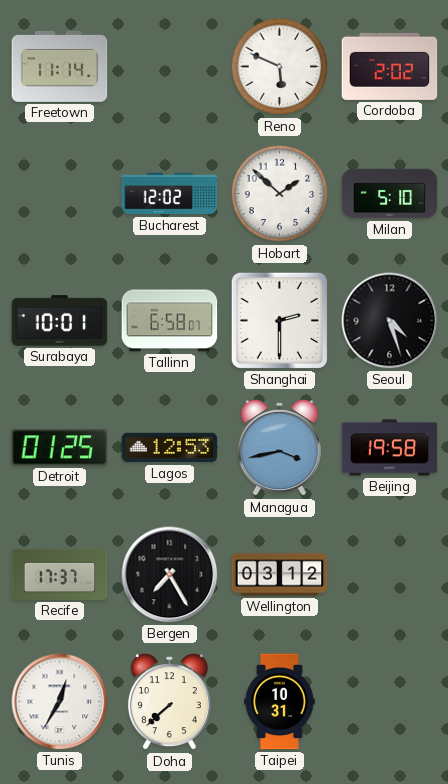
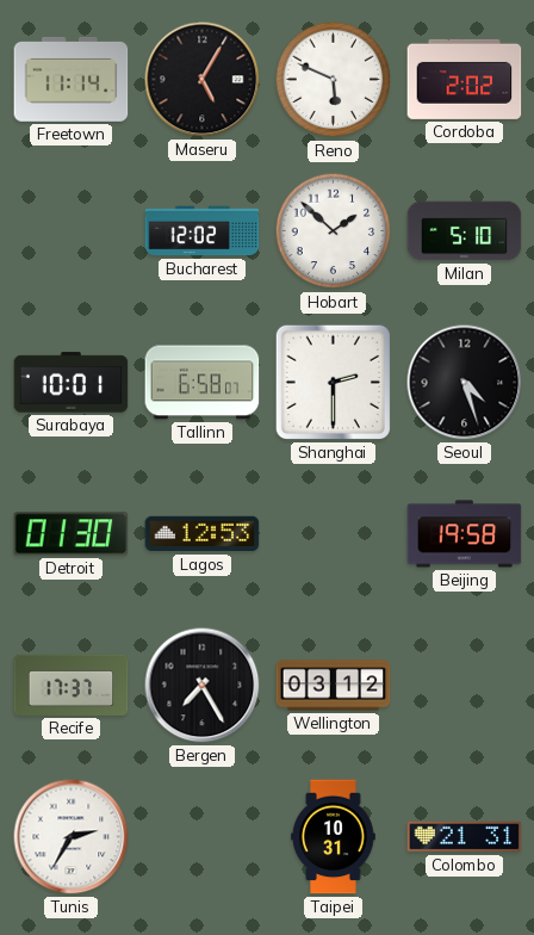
Maseru: none -> 5:05
Detroit: 01:25 -> 01:30
Managua: 3:43 -> none
Tunis: 12:35 -> 2:35
Doha: 7:38 -> none
Colombo: none -> 21:31
